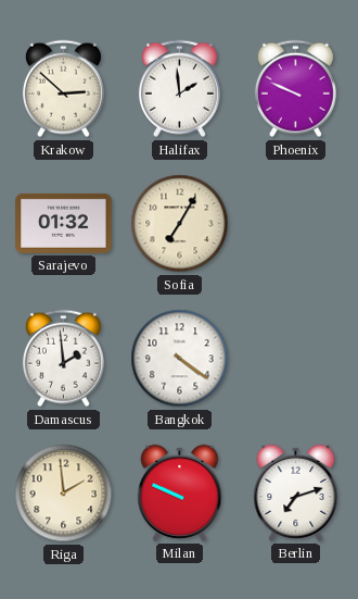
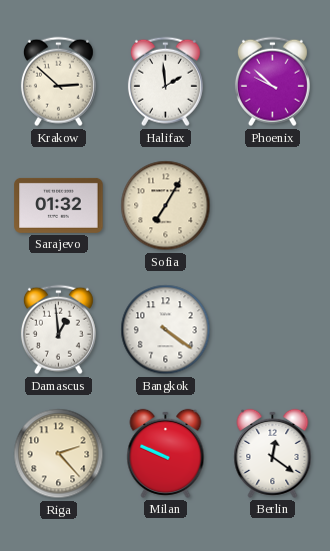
Phoenix: 9:49 -> 9:52
Damascus: 1:59 -> 12:59
Riga: 1:59 -> 2:23
Berlin: 7:12 -> 12:21
